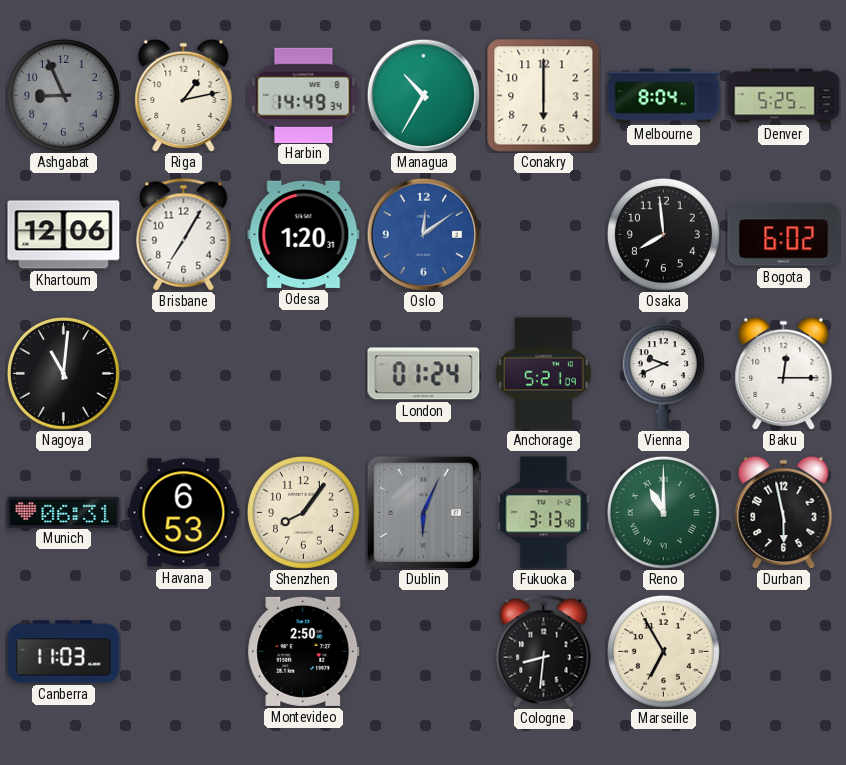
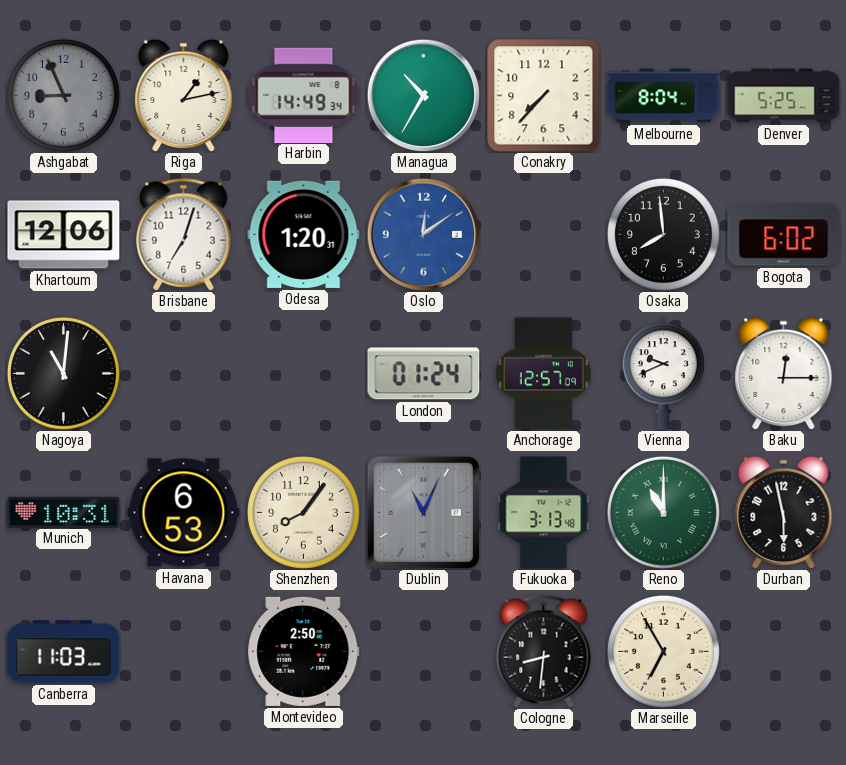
Conakry: 6:00 -> 7:37
Brisbane: 7:05 -> 7:03
Anchorage: 5:21 -> 12:57
Munich: 06:31 -> 10:31
Dublin: 6:04 -> 11:04
